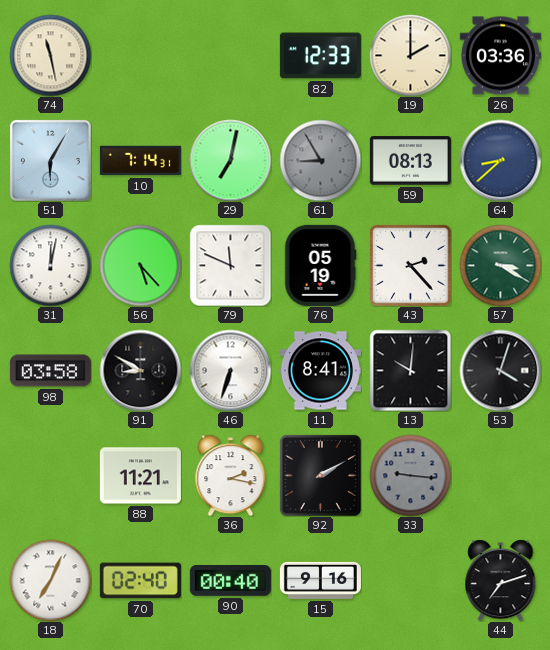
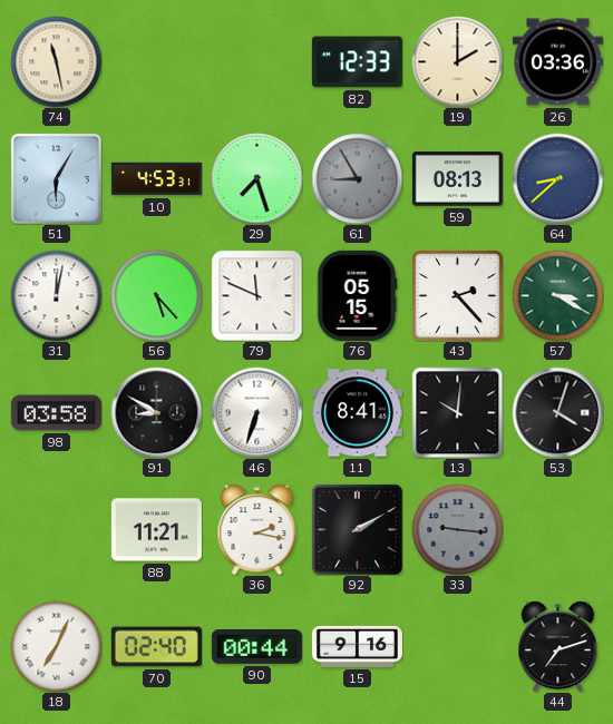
10: 7:14 -> 4:53
29: 7:02 -> 7:27
76: 05:19 -> 05:15
90: 00:40 -> 00:44
